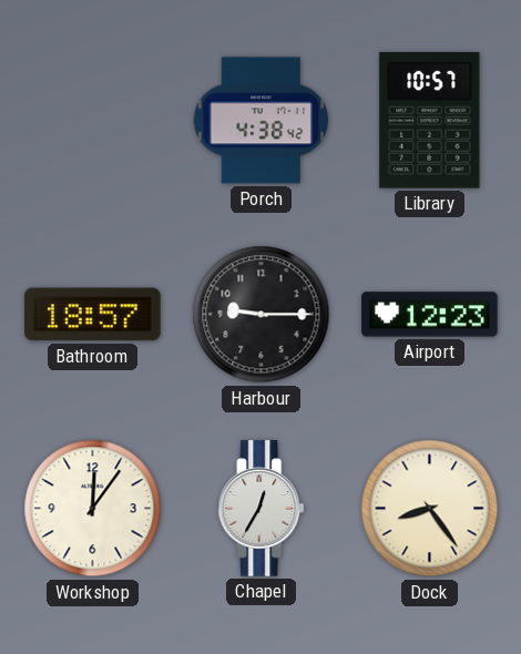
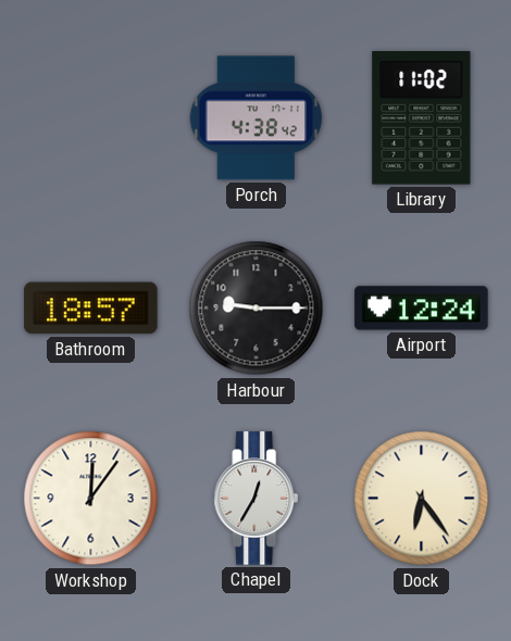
Library: 10:57 -> 11:02
Airport: 12:23 -> 12:24
Dock: 8:24 -> 6:24
